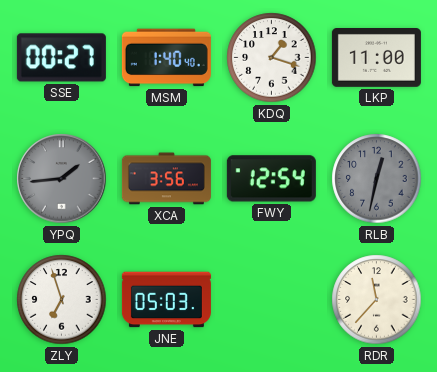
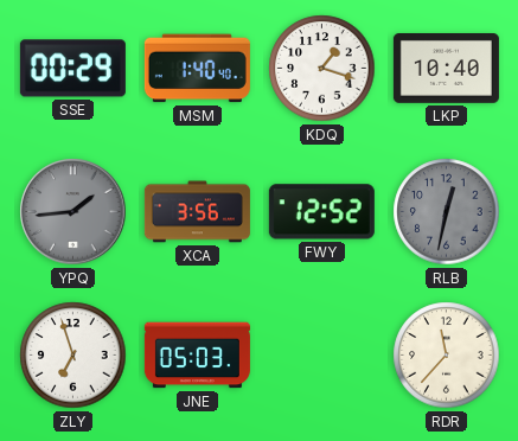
SSE: 00:27 -> 00:29
LKP: 11:00 -> 10:40
FWY: 12:54 -> 12:52
